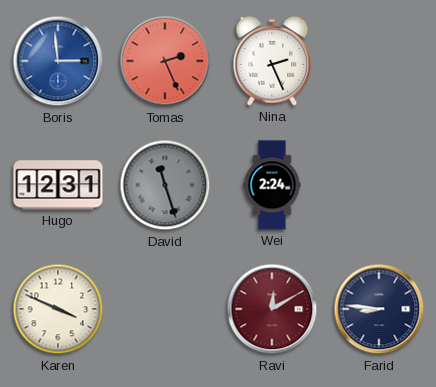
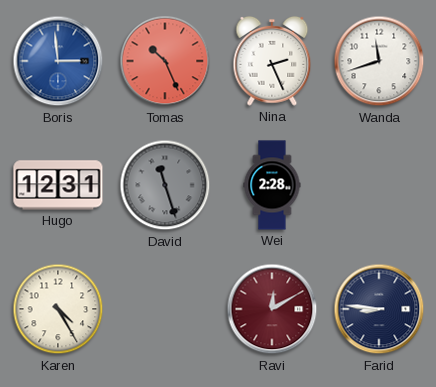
Tomas: 2:26 -> 10:26
Wanda: none -> 11:42
Wei: 2:24 -> 2:28
Karen: 3:49 -> 4:25
